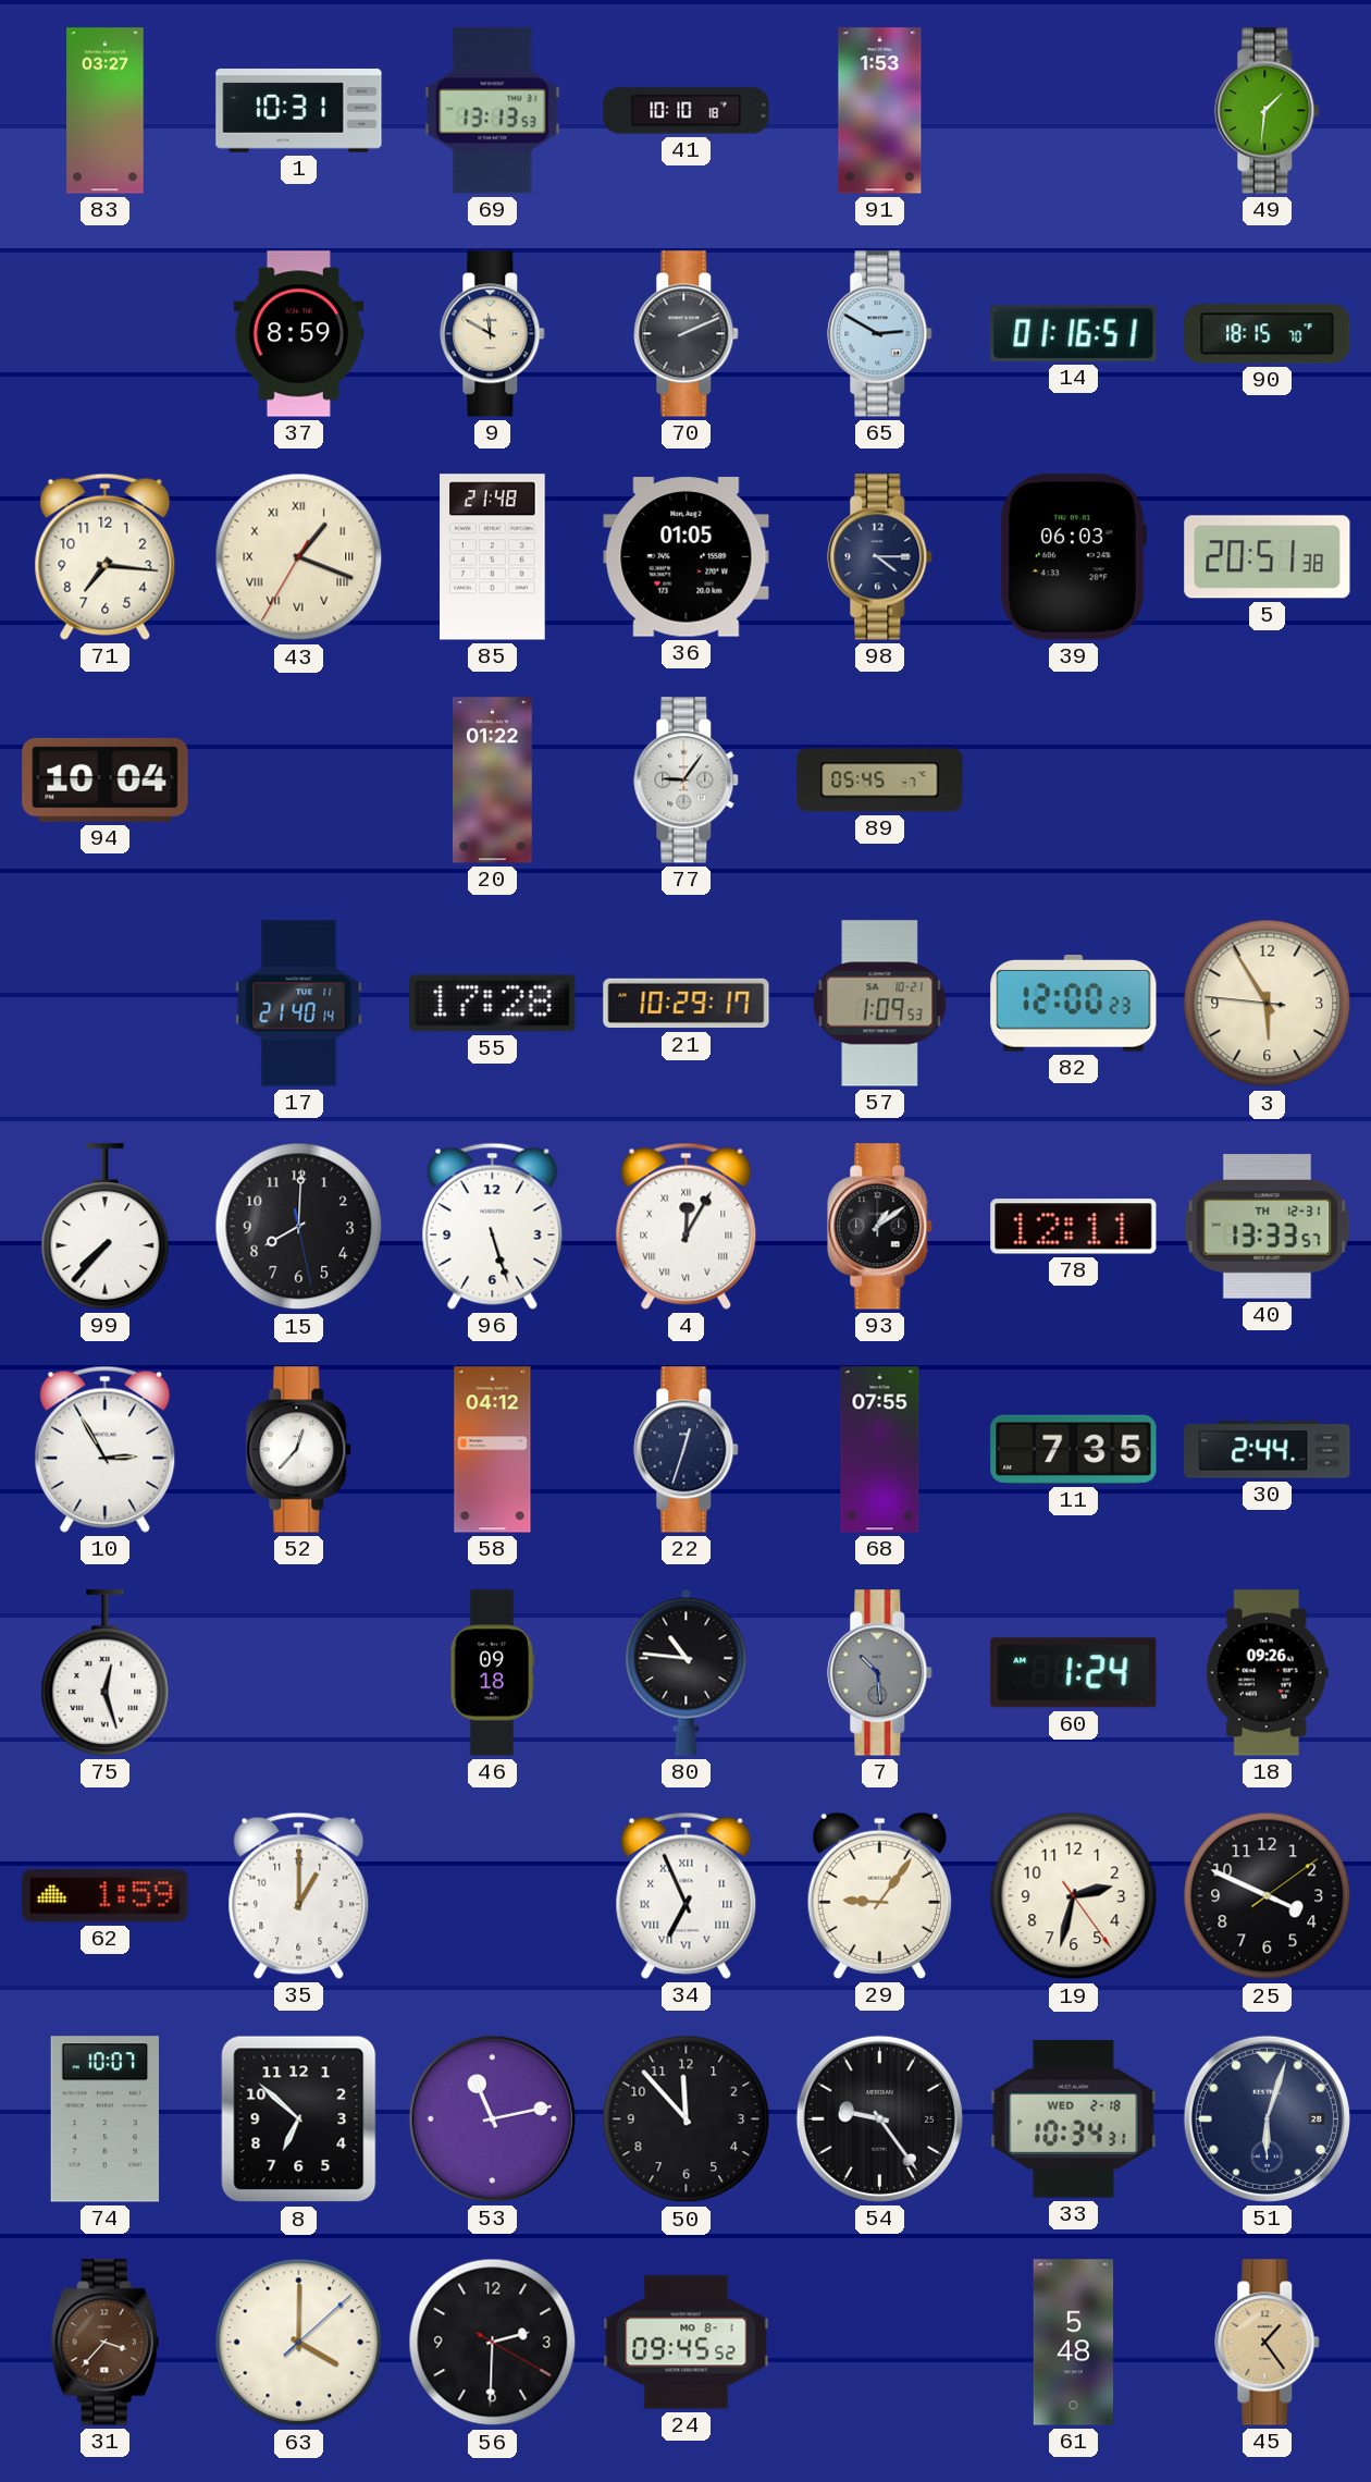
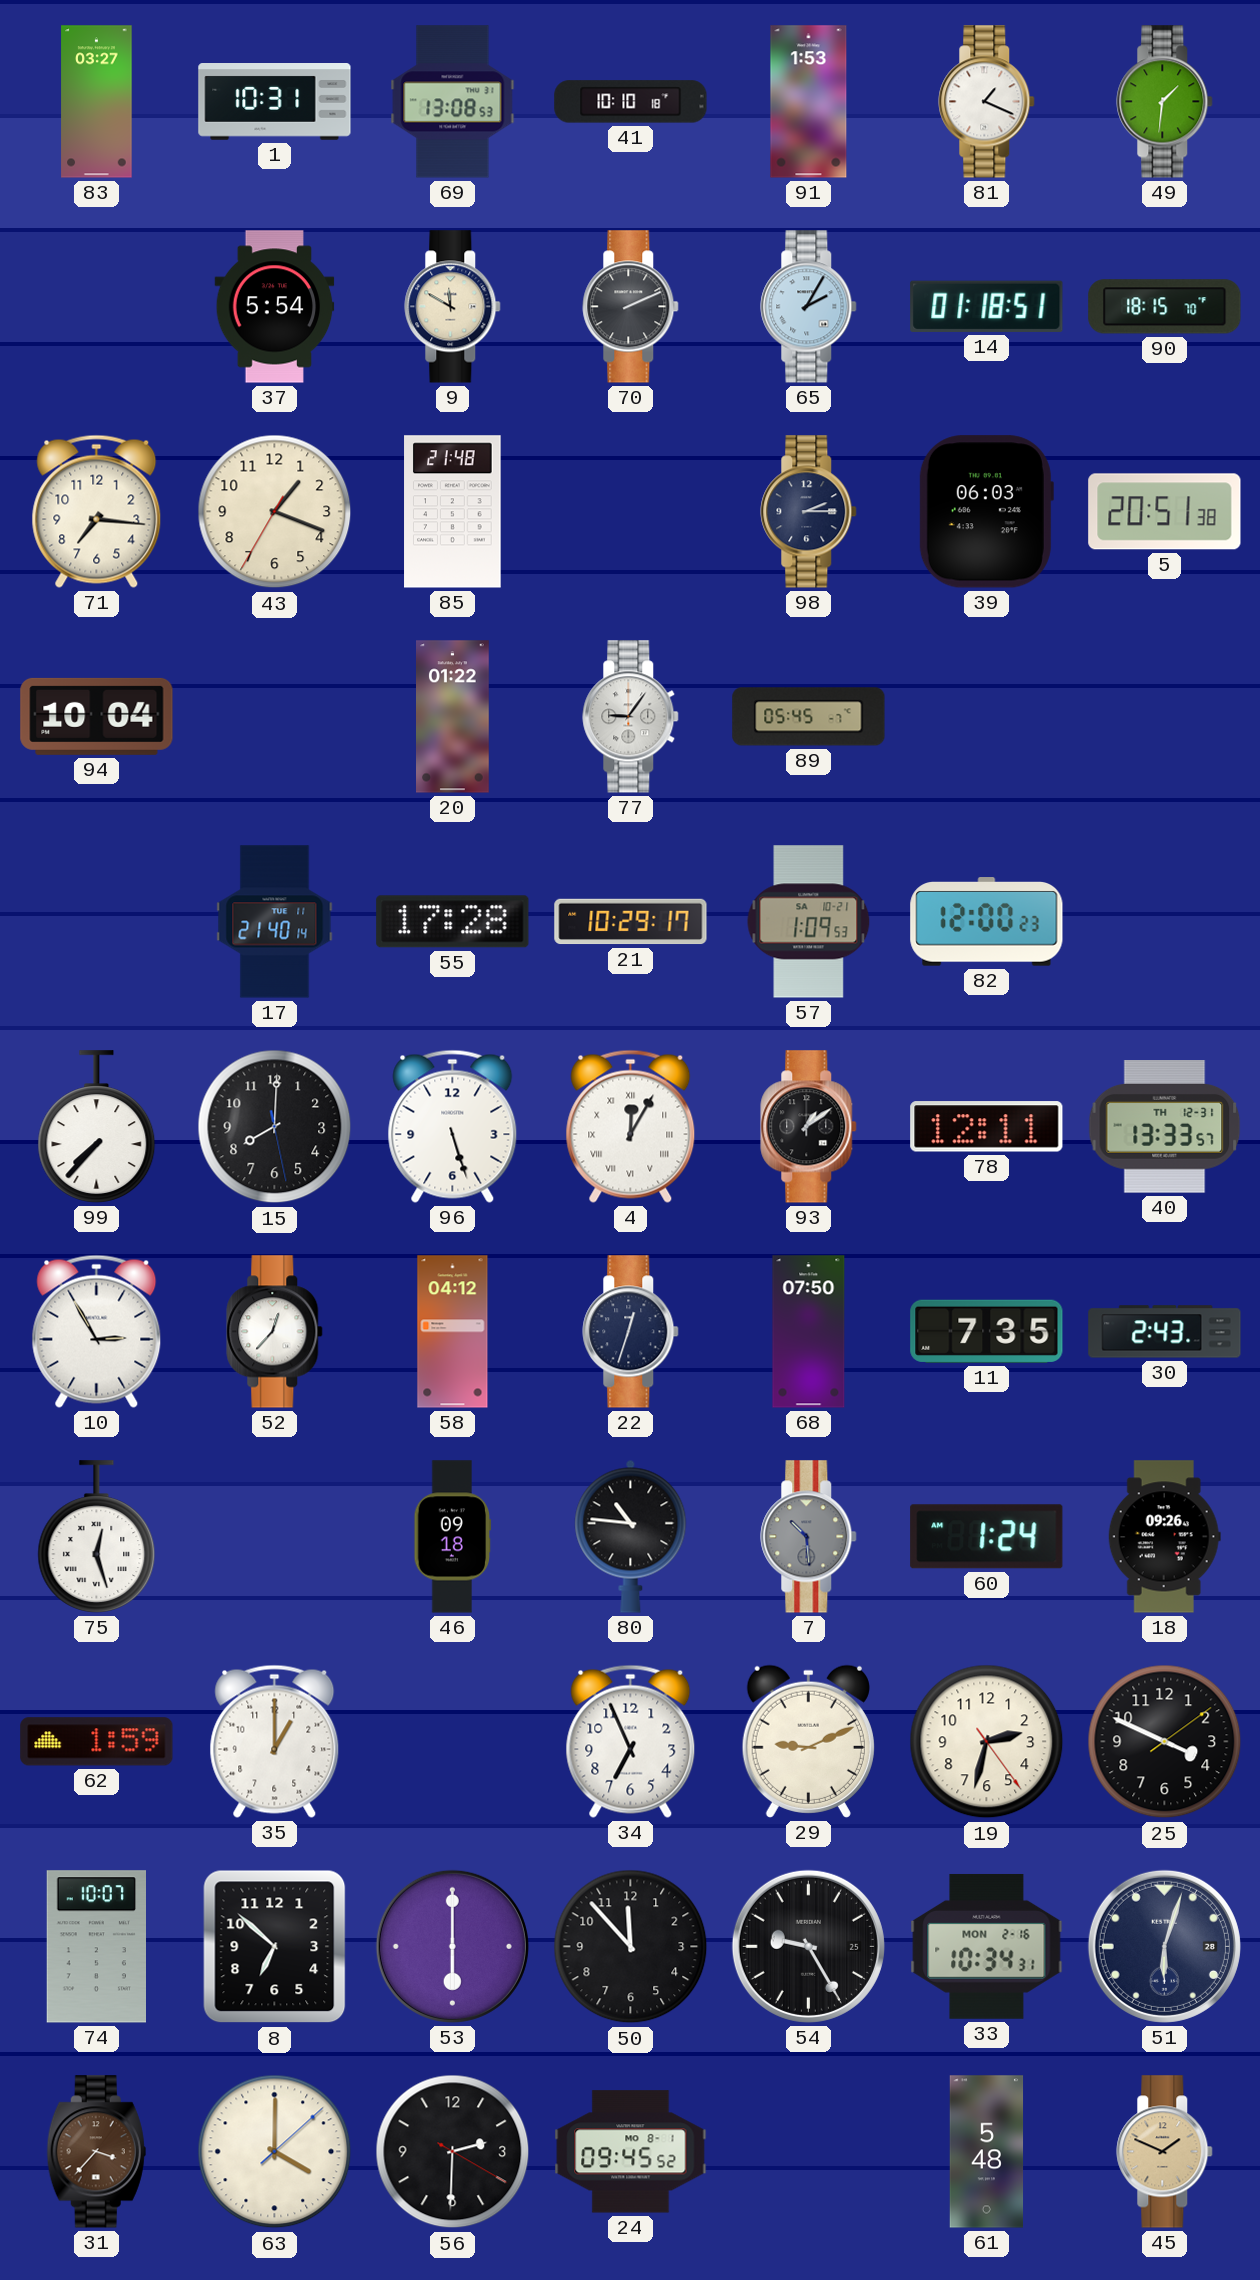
69: 13:13 -> 13:08
81: none -> 1:19
37: 8:59 -> 5:54
65: 2:50 -> 2:05
14: 01:16 -> 01:18
43 numerals: Roman -> Arabic
36: 01:05 -> none
98: 4:15 -> 2:15
3: 5:54 -> none
68: 07:55 -> 07:50
30: 2:44 -> 2:43
34 numerals: Roman -> Arabic
29: 9:06 -> 9:11
53: 11:13 -> 6:00
54: 9:24 -> 9:25
33 date: WED 2-18 -> MON 2-16
45: 1:24 -> 1:49
